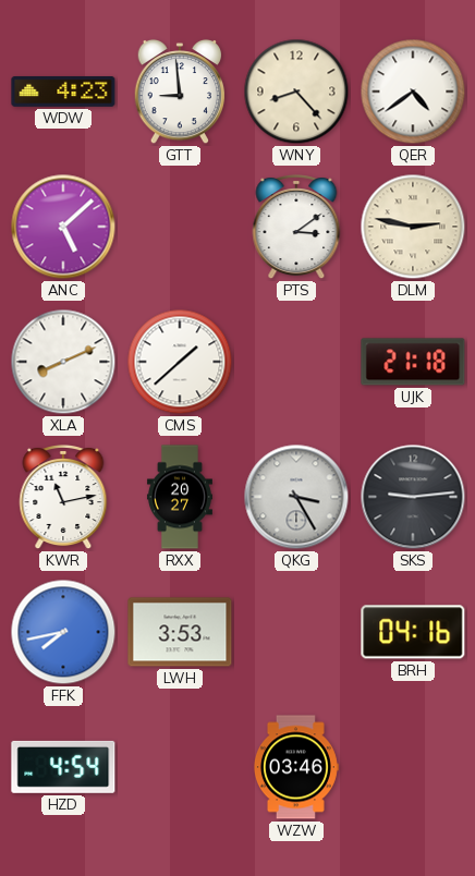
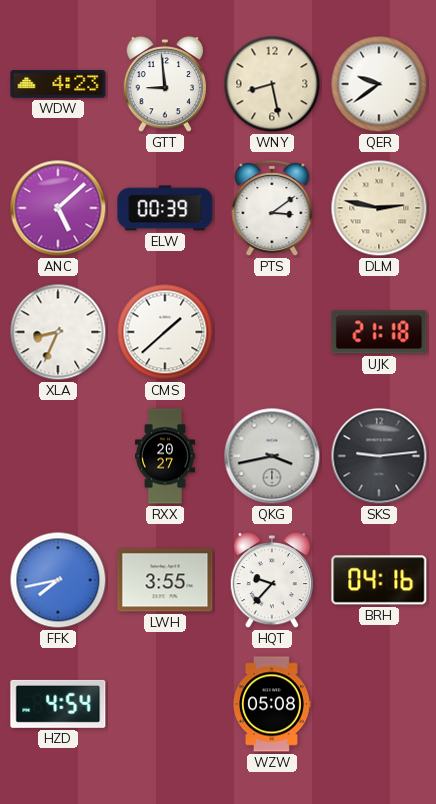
WNY: 8:23 -> 8:28
QER: 4:39 -> 9:39
ELW: none -> 00:39
XLA: 8:11 -> 8:34
KWR: 11:13 -> none
QKG: 3:25 -> 3:43
LWH: 3:53 -> 3:55
HQT: none -> 9:37
WZW: 03:46 -> 05:08
